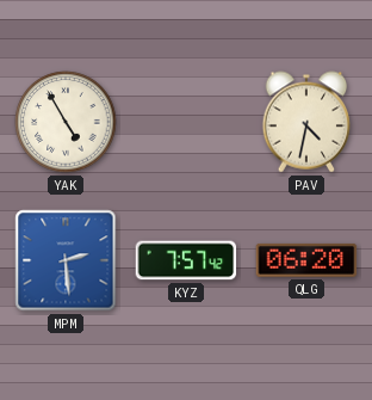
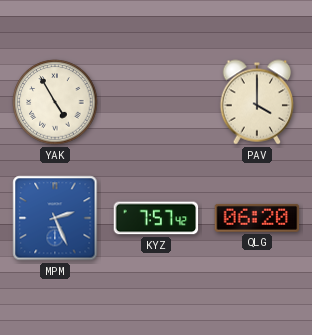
PAV: 4:32 -> 4:00
MPM: 2:29 -> 2:26
